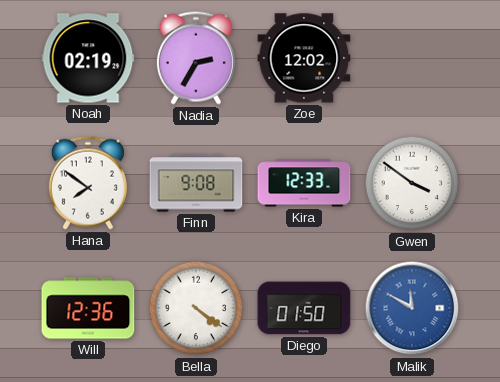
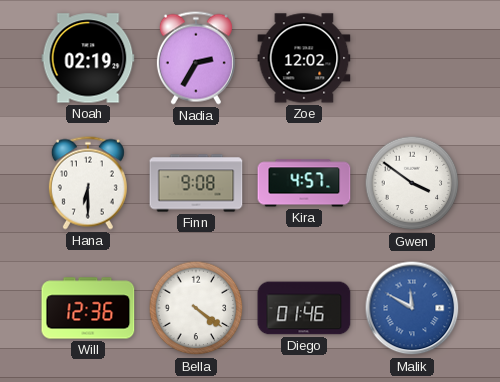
Hana: 7:51 -> 6:30
Kira: 12:33 -> 4:57
Diego: 01:50 -> 01:46
